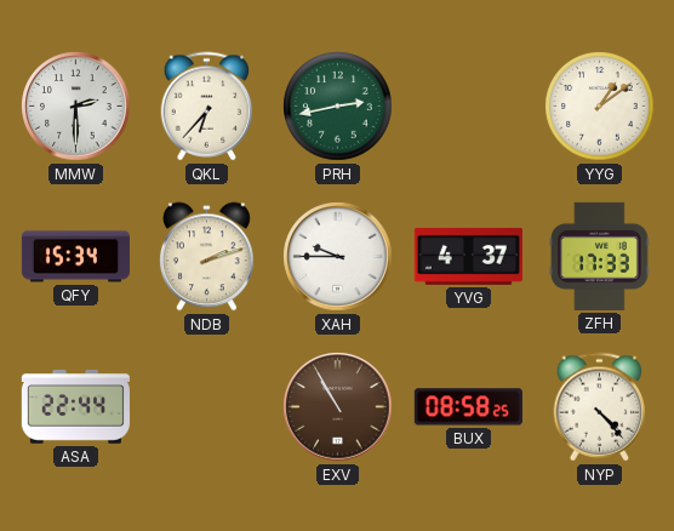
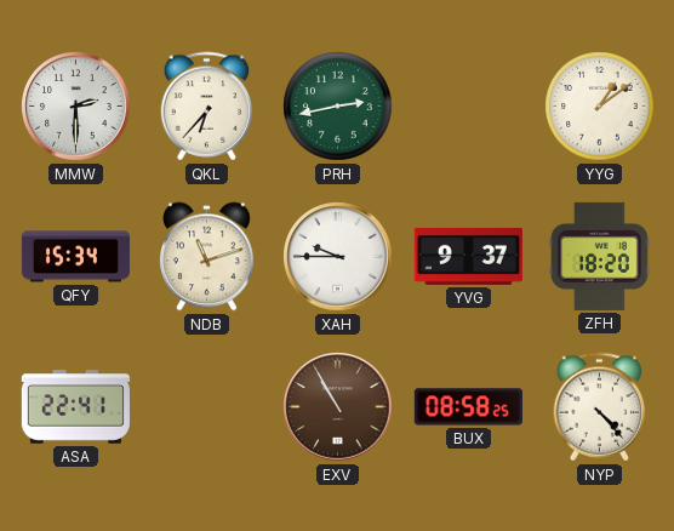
NDB: 2:12 -> 11:12
YVG: 4:37 -> 9:37
ZFH: 17:33 -> 18:20
ASA: 22:44 -> 22:41
